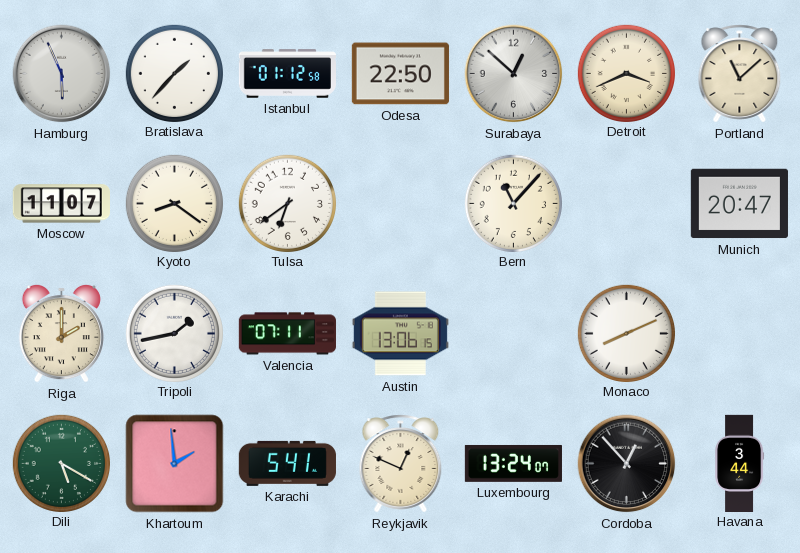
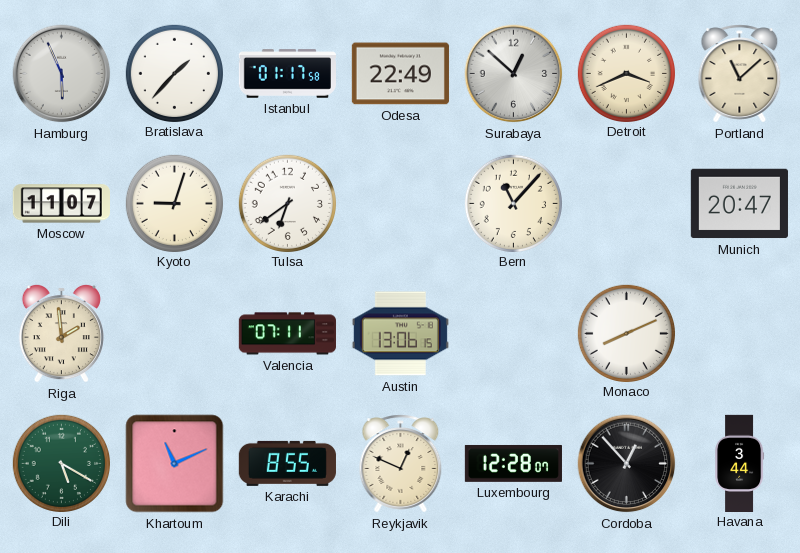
Istanbul: 01:12 -> 01:17
Odesa: 22:50 -> 22:49
Kyoto: 8:21 -> 9:03
Riga: 2:00 -> 1:59
Tripoli: 1:43 -> none
Khartoum: 1:59 -> 11:11
Karachi: 5:41 -> 8:55
Luxembourg: 13:24 -> 12:28
